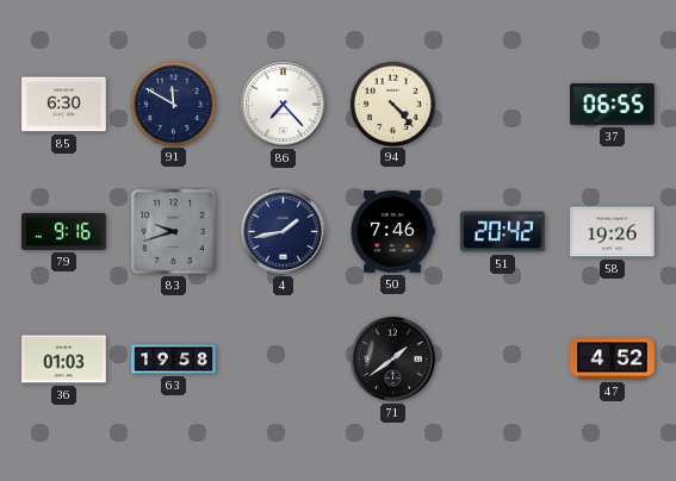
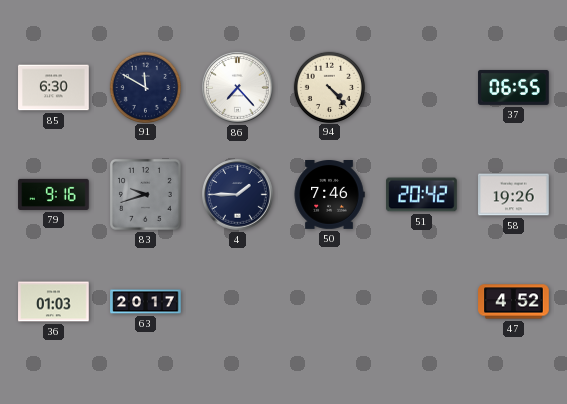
4: 1:43 -> 1:45
63: 19:58 -> 20:17
71: 1:39 -> none
